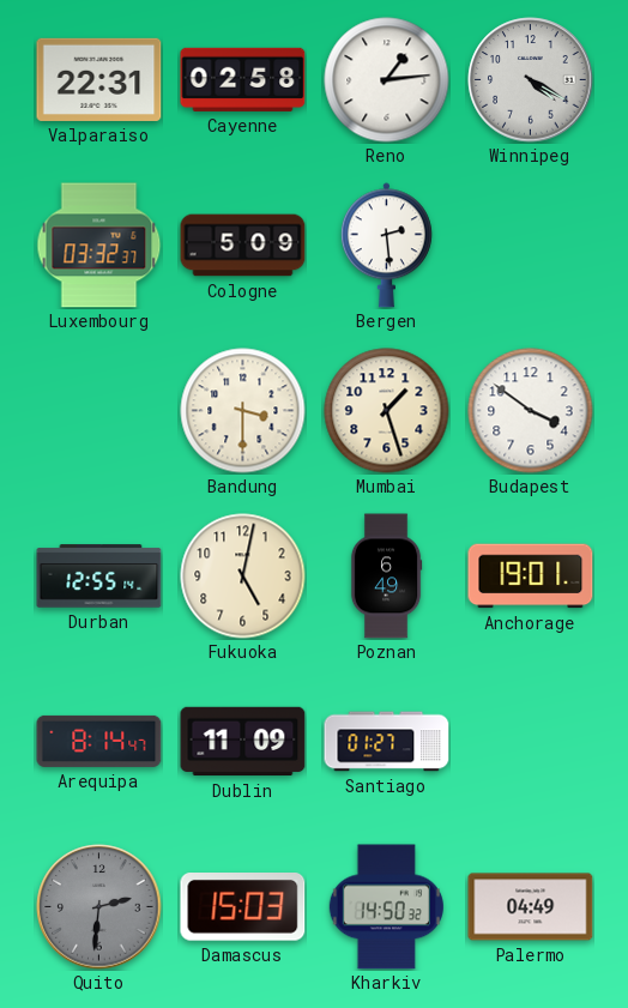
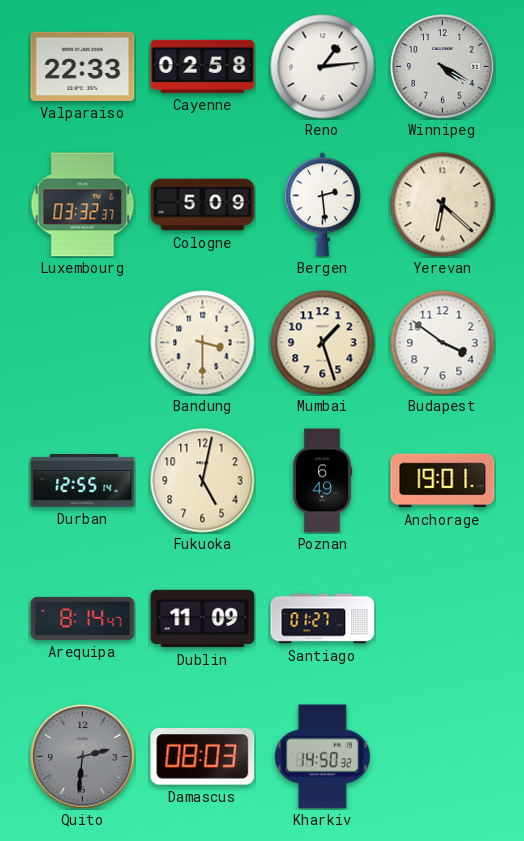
Valparaiso: 22:31 -> 22:33
Yerevan: none -> 6:22
Damascus: 15:03 -> 08:03
Palermo: 04:49 -> none
